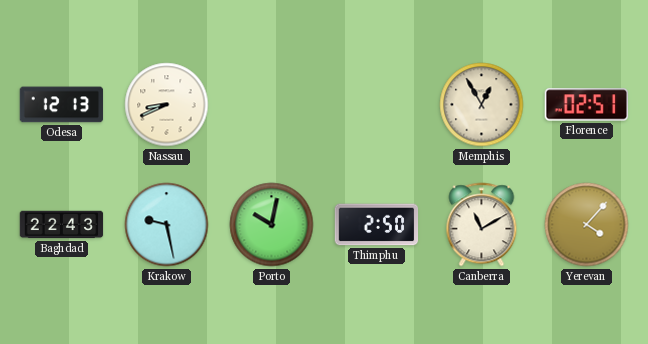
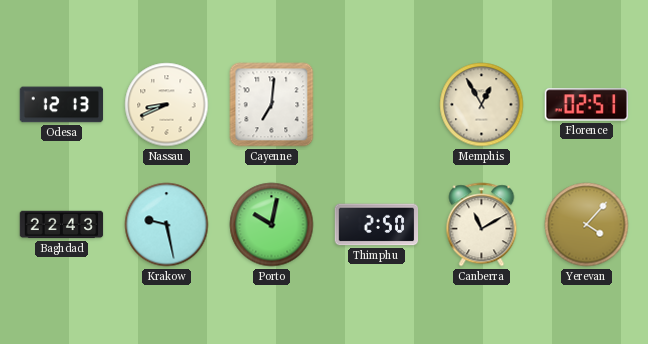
Cayenne: none -> 7:01
